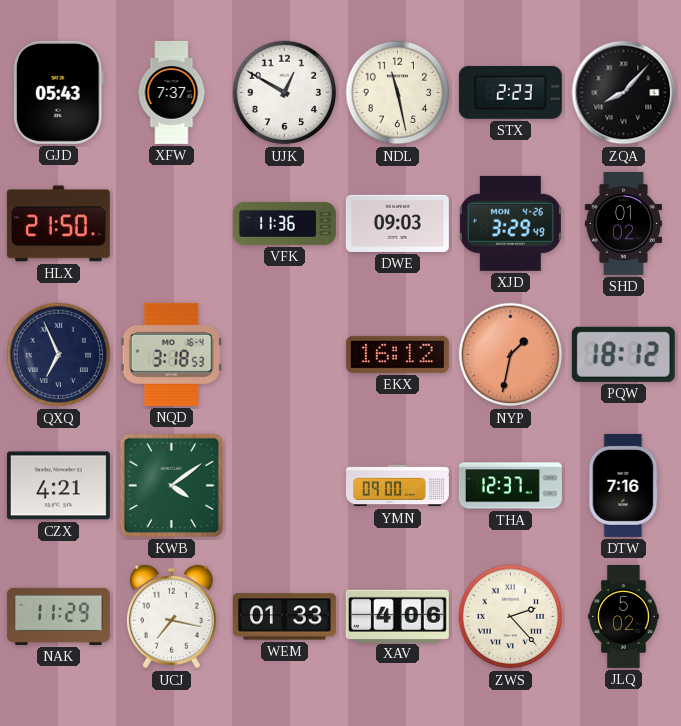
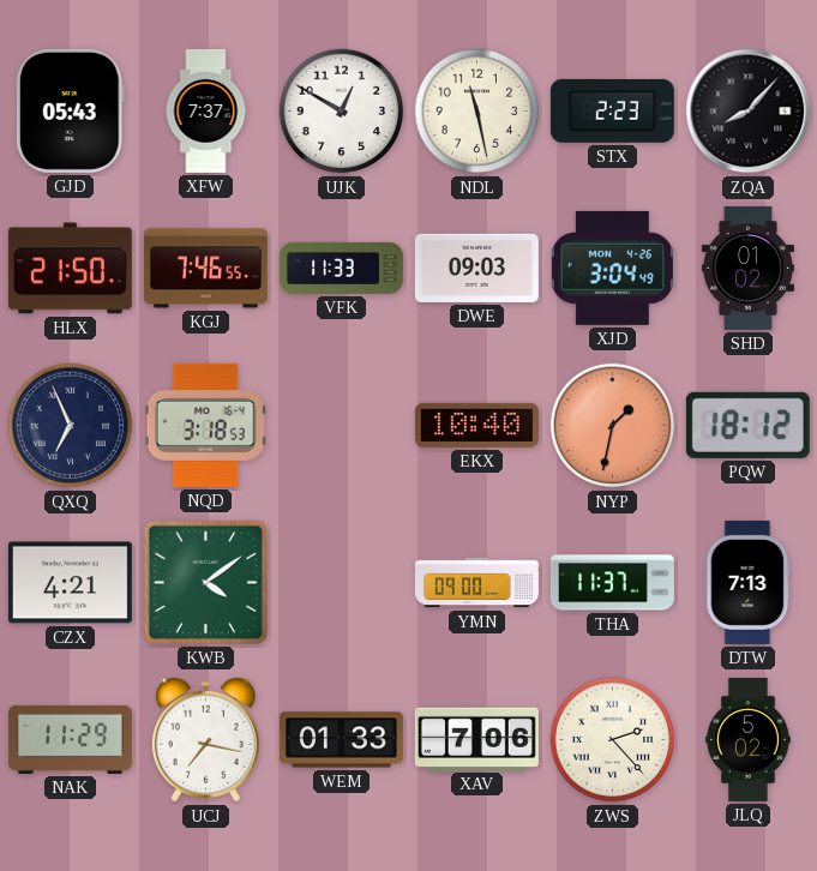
KGJ: none -> 7:46
VFK: 11:36 -> 11:33
XJD: 3:29 -> 3:04
EKX: 16:12 -> 10:40
THA: 12:37 -> 11:37
DTW: 7:16 -> 7:13
XAV: 4:06 -> 7:06
